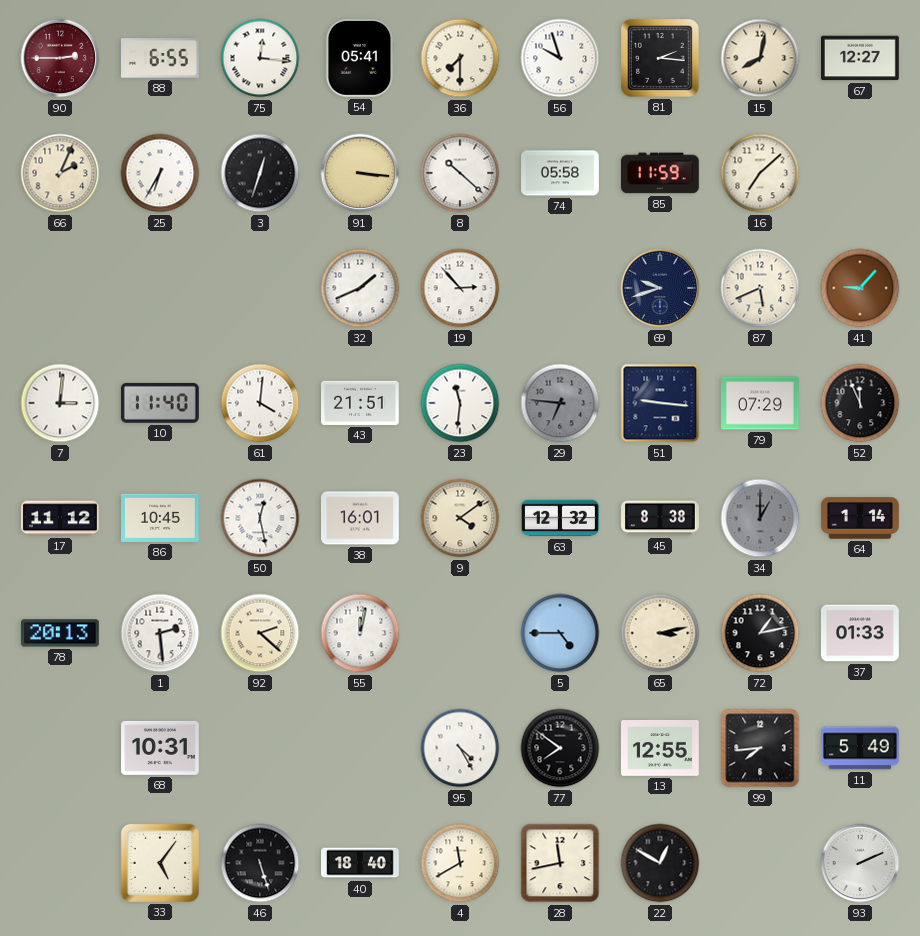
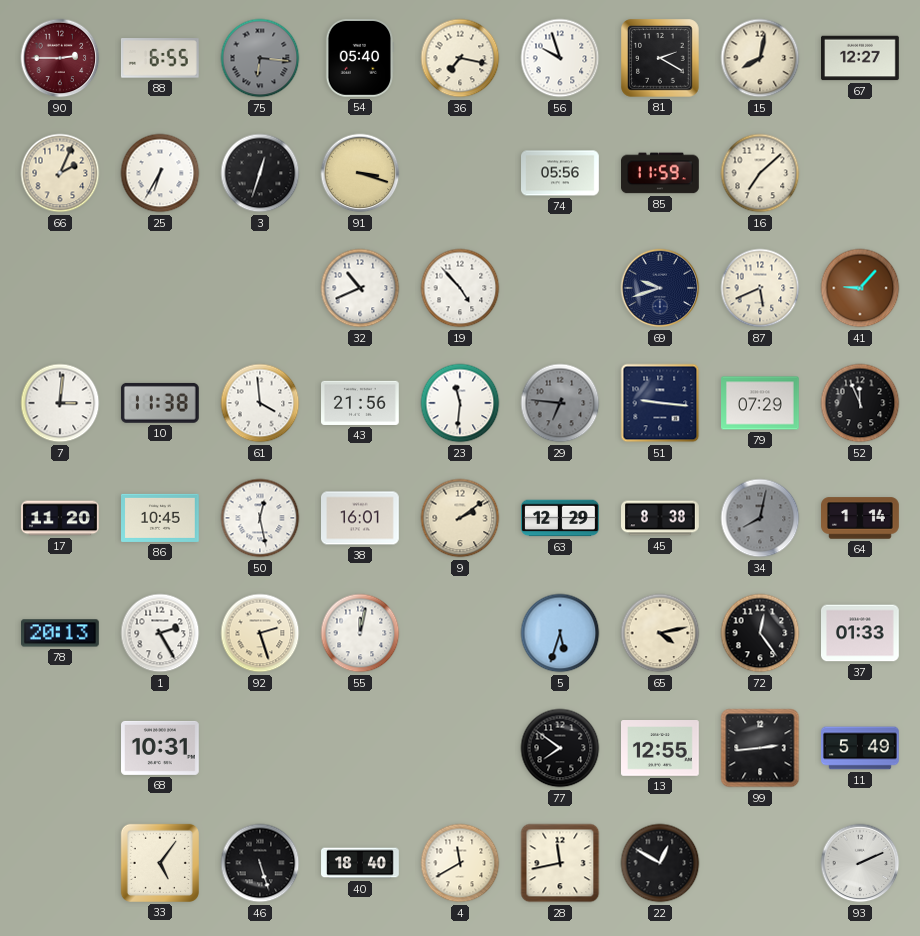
75: 12:16 -> 6:16
75 dial: white -> grey
54: 05:41 -> 05:40
36: 7:30 -> 7:17
81: 2:16 -> 2:20
91: 3:16 -> 3:18
8: 10:22 -> none
74: 05:58 -> 05:56
32: 1:41 -> 10:41
19: 2:53 -> 4:53
10: 11:40 -> 11:38
61: 4:01 -> 3:59
43: 21:51 -> 21:56
17: 11:12 -> 11:20
9: 4:09 -> 2:09
63: 12:32 -> 12:29
34: 1:00 -> 8:02
1: 2:29 -> 2:25
92: 2:22 -> 2:27
5: 4:45 -> 5:33
65: 3:13 -> 4:13
72: 1:13 -> 12:24
95: 4:25 -> none
99: 7:44 -> 2:44
